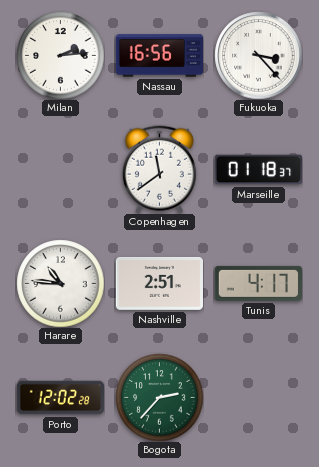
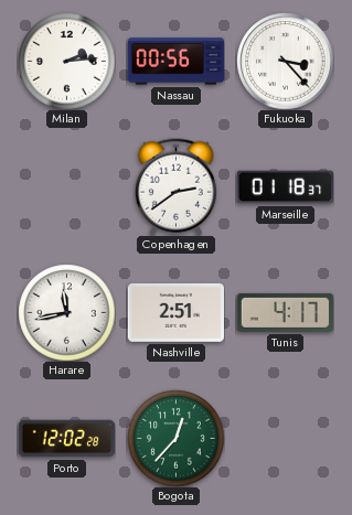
Nassau: 16:56 -> 00:56
Copenhagen: 11:39 -> 2:39
Harare: 10:46 -> 11:43
Bogota: 2:37 -> 12:37
